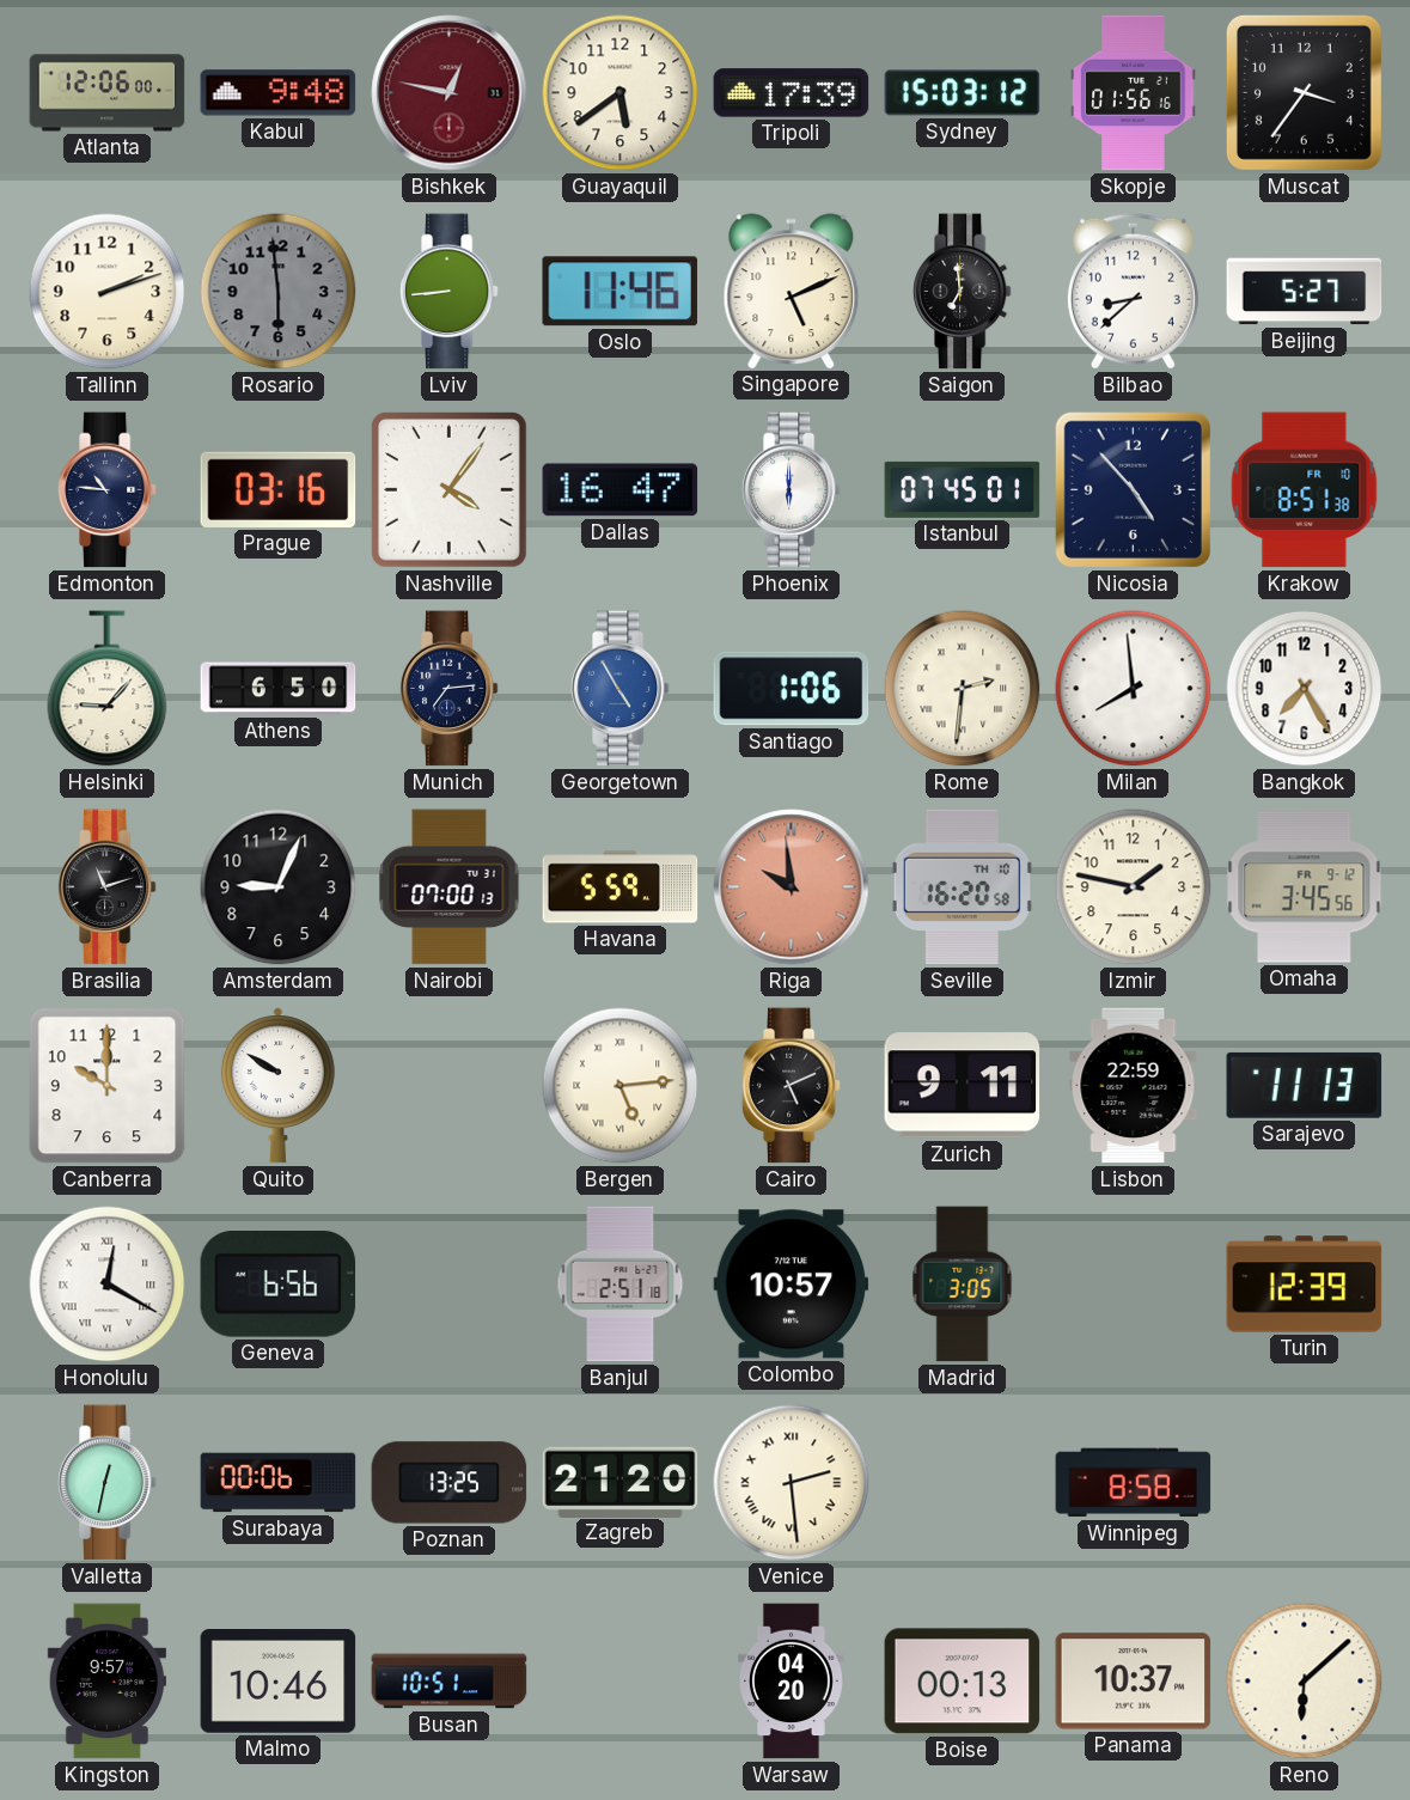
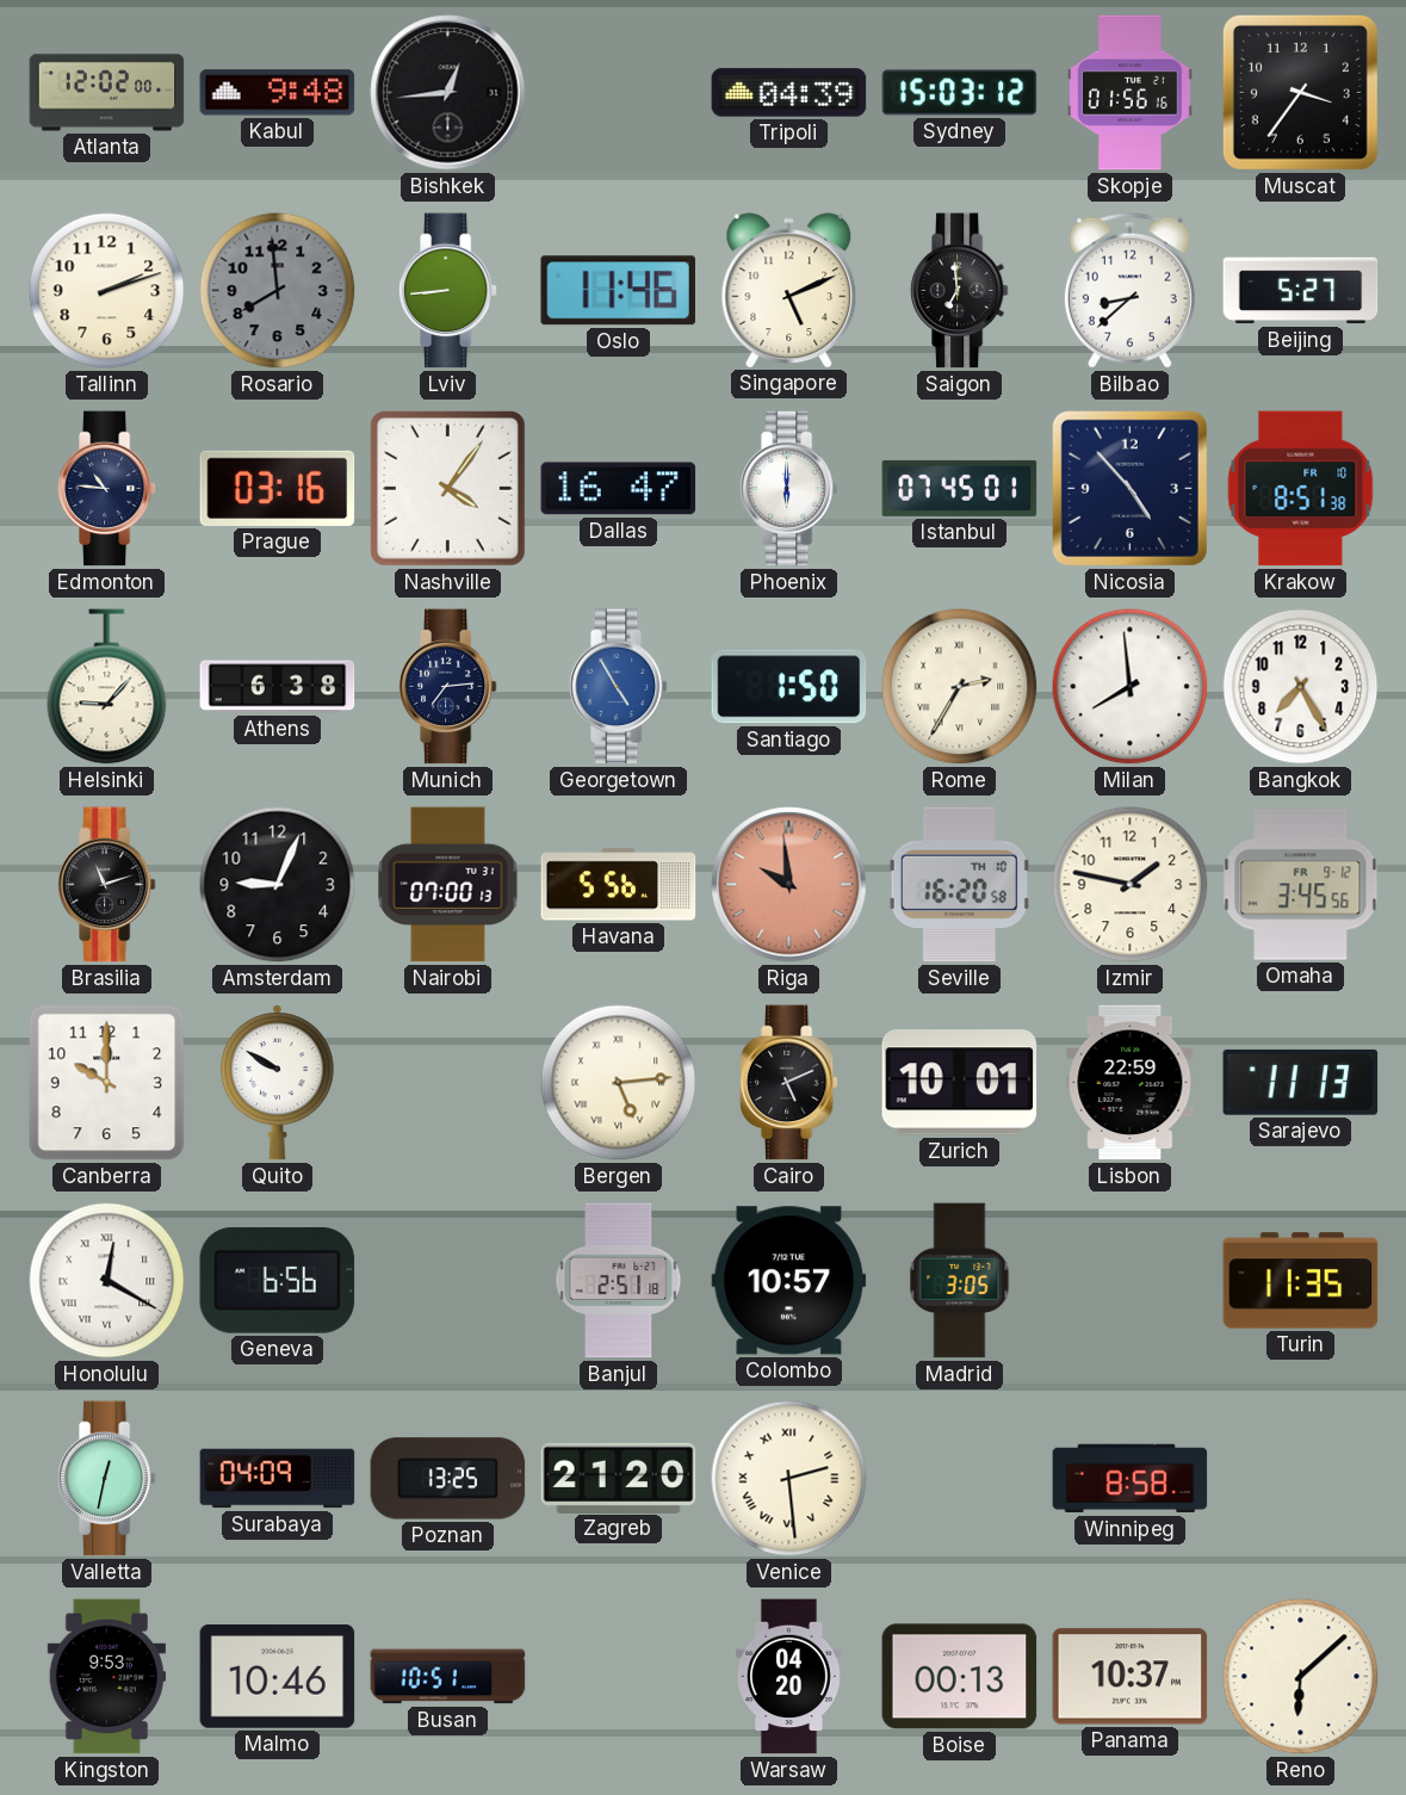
Atlanta: 12:06 -> 12:02
Bishkek: 12:47 -> 12:44
Bishkek dial: burgundy -> black
Guayaquil: 5:39 -> none
Tripoli: 17:39 -> 04:39
Rosario: 5:59 -> 7:59
Athens: 6:50 -> 6:38
Santiago: 1:06 -> 1:50
Rome: 2:31 -> 2:35
Havana: 5:59 -> 5:56
Zurich: 9:11 -> 10:01
Turin: 12:39 -> 11:35
Surabaya: 00:06 -> 04:09
Kingston: 9:57 -> 9:53
